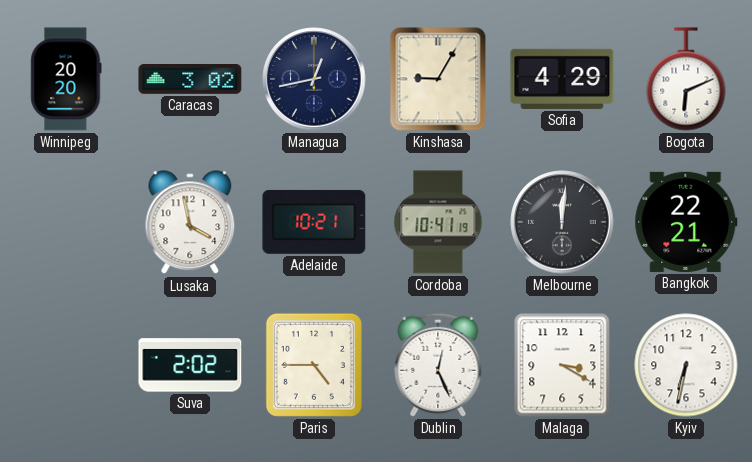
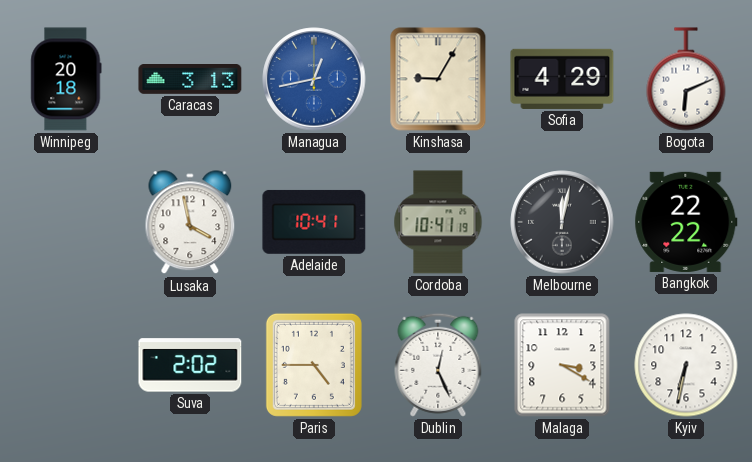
Winnipeg: 20:20 -> 20:18
Caracas: 3:02 -> 3:13
Managua dial: navy -> blue
Adelaide: 10:21 -> 10:41
Melbourne: 12:01 -> 12:02
Bangkok: 22:21 -> 22:22
